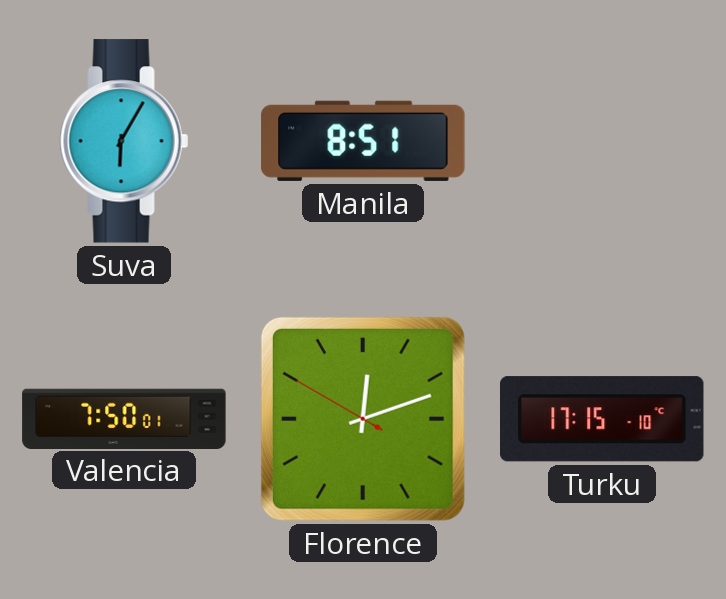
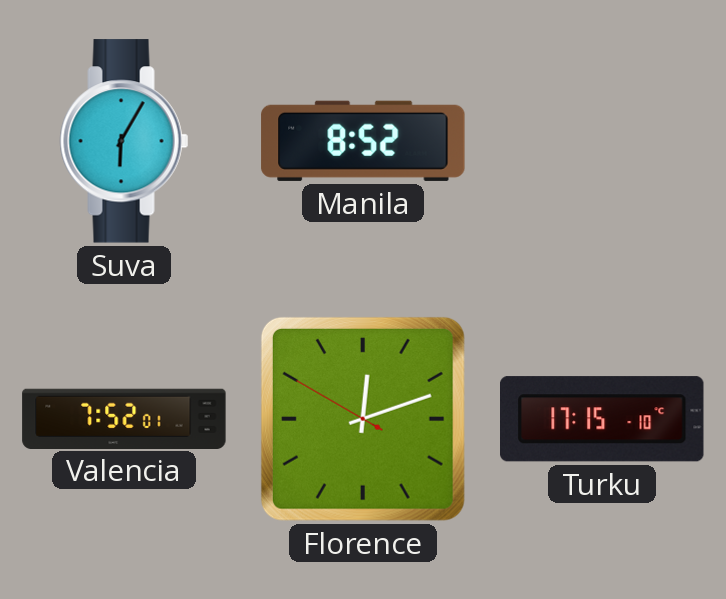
Manila: 8:51 -> 8:52
Valencia: 7:50 -> 7:52
